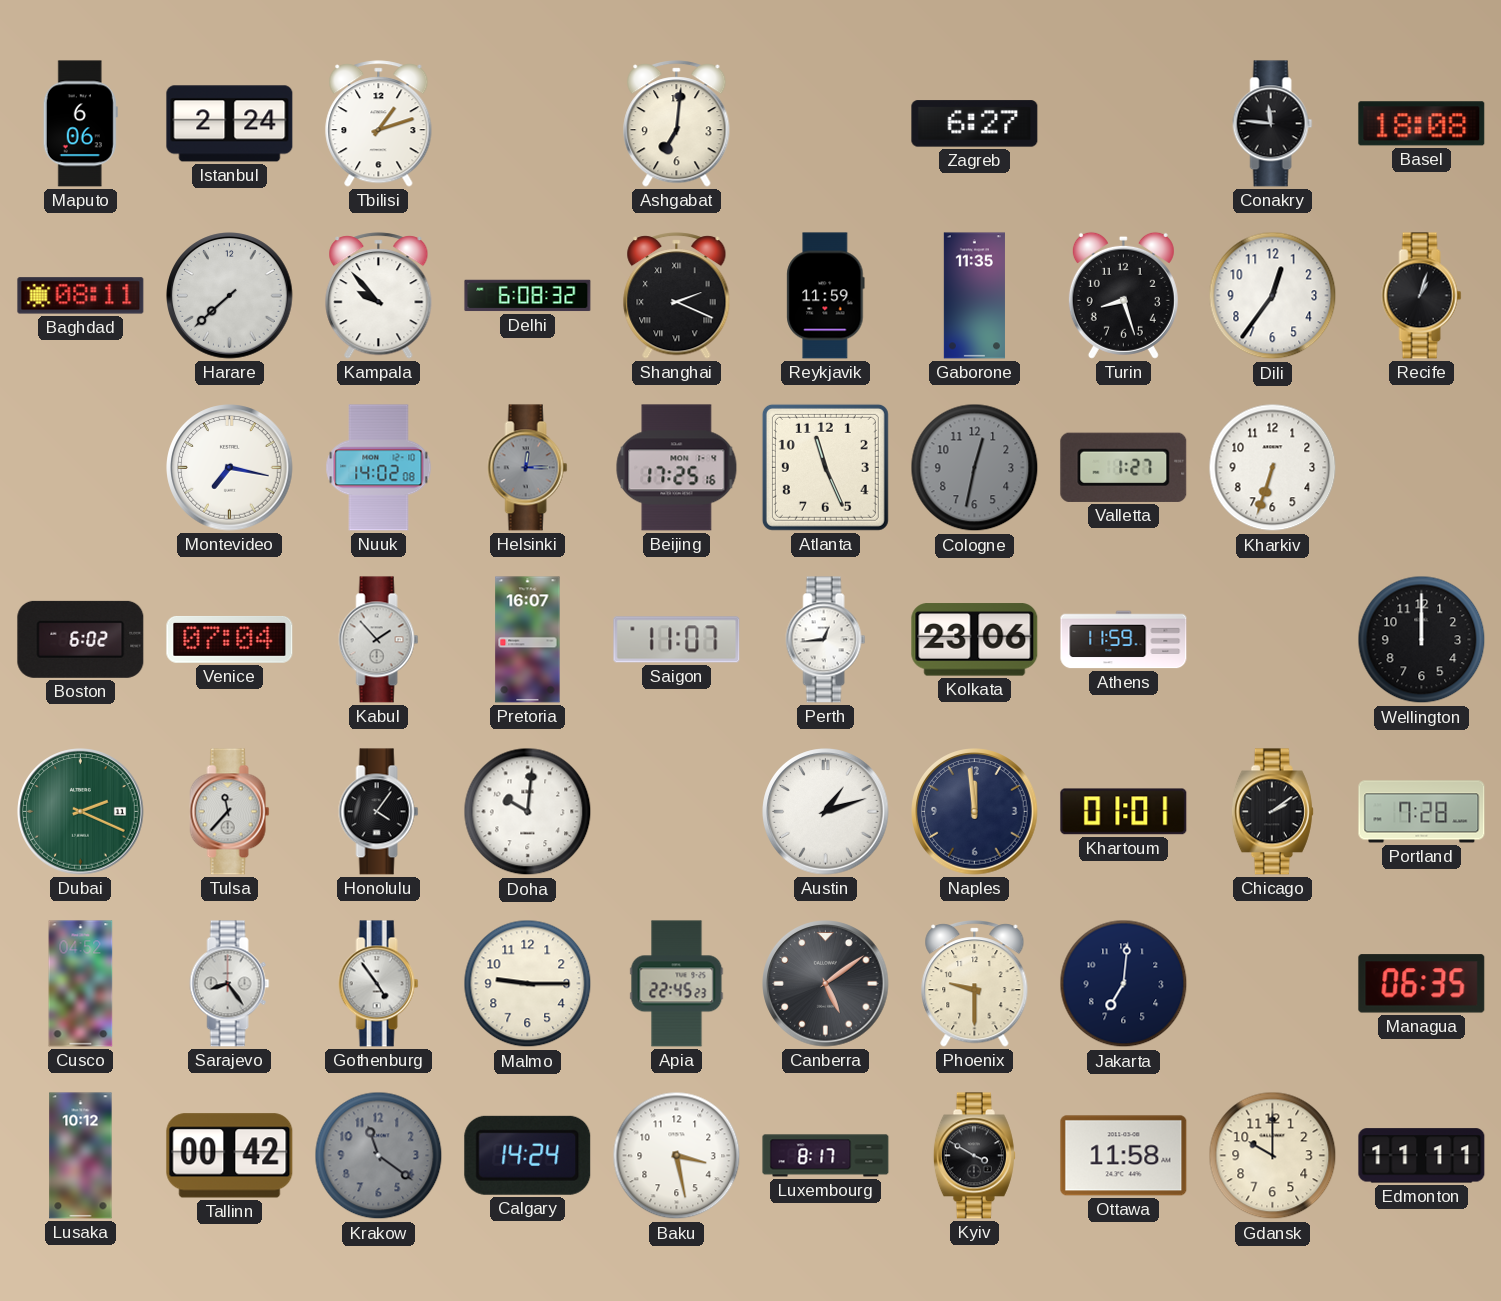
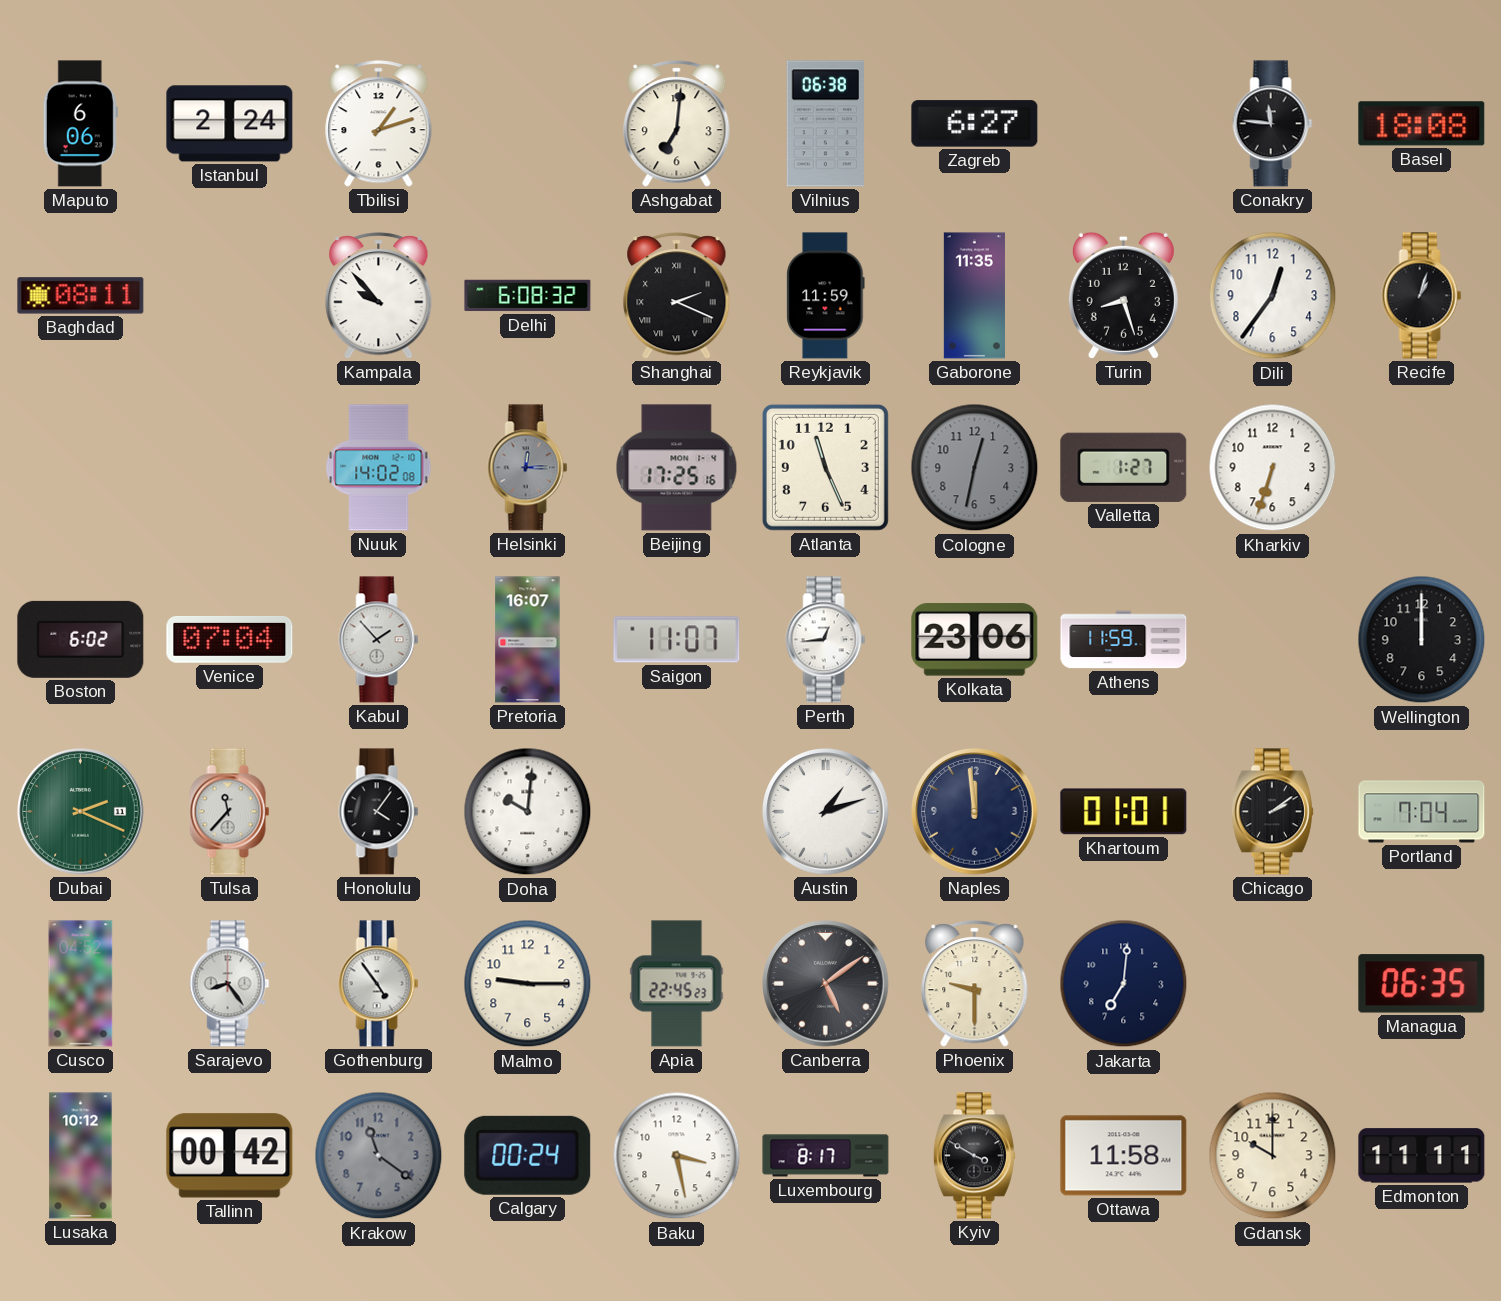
Vilnius: none -> 06:38
Harare: 7:38 -> none
Montevideo: 7:17 -> none
Portland: 7:28 -> 7:04
Calgary: 14:24 -> 00:24
